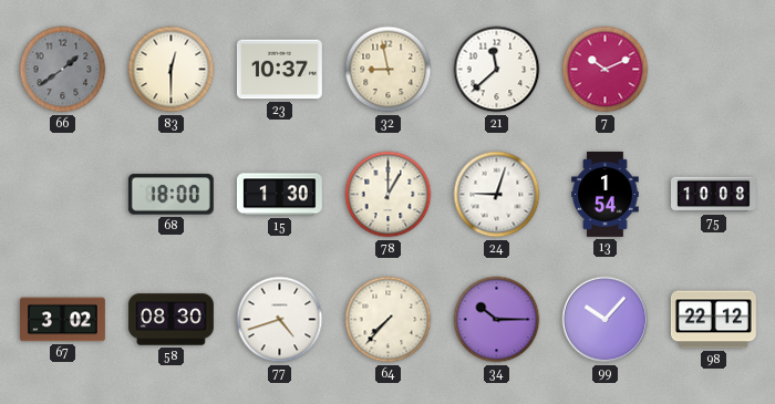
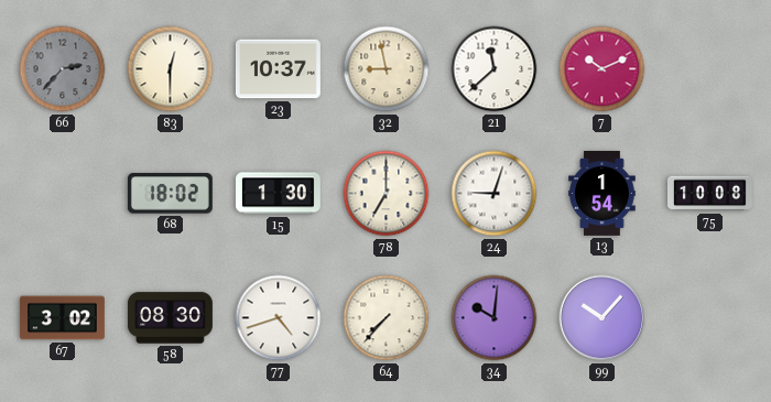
66: 1:39 -> 2:37
68: 18:00 -> 18:02
78: 1:00 -> 7:00
34: 10:15 -> 10:01
98: 22:12 -> none
